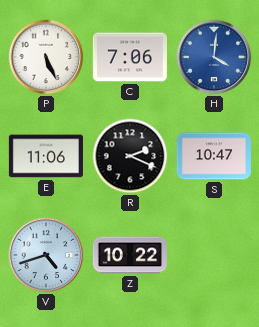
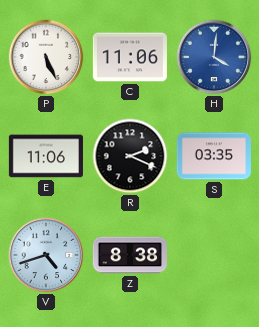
C: 7:06 -> 11:06
S: 10:47 -> 03:35
Z: 10:22 -> 8:38
